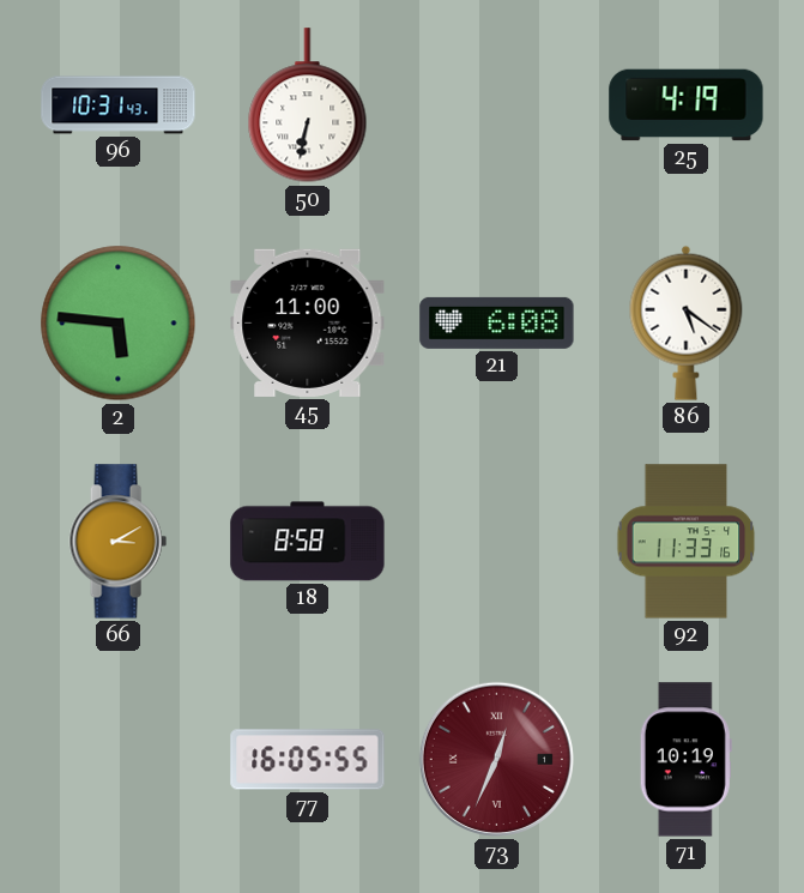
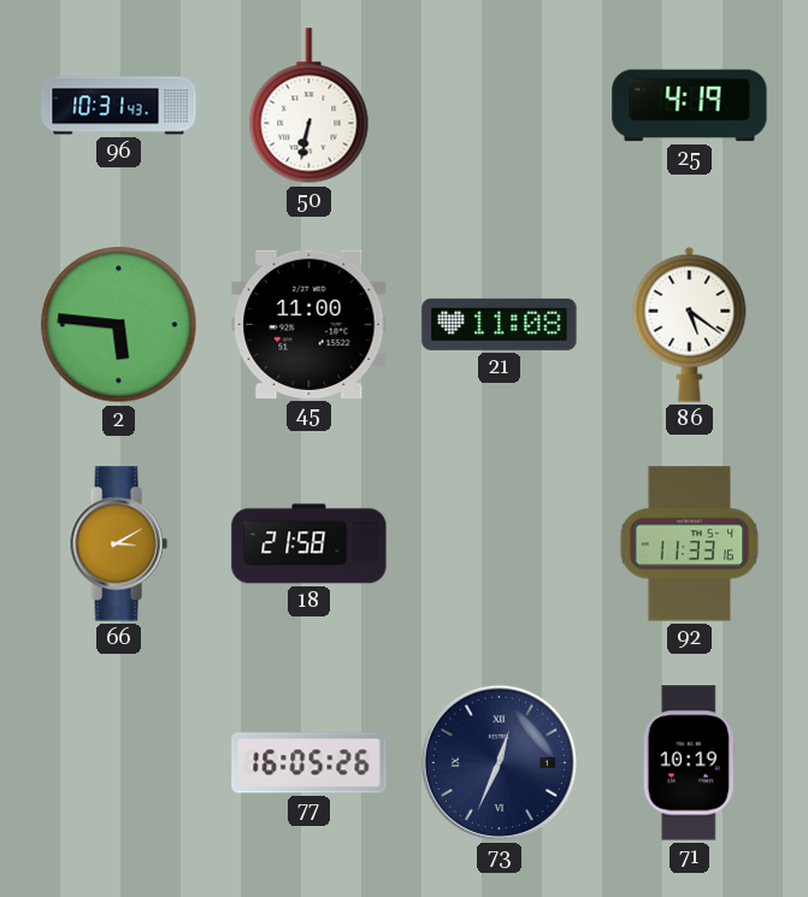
21: 6:08 -> 11:08
18: 8:58 -> 21:58
77: 16:05:55 -> 16:05:26
73 dial: burgundy -> navy
